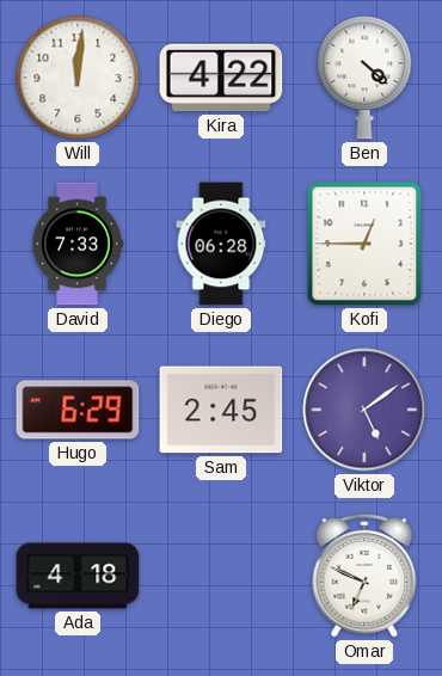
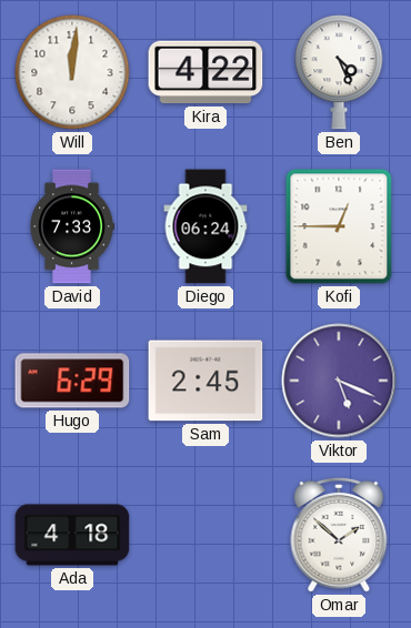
Ben: 4:22 -> 4:26
Diego: 06:28 -> 06:24
Viktor: 5:09 -> 5:19
Omar: 6:49 -> 1:52
